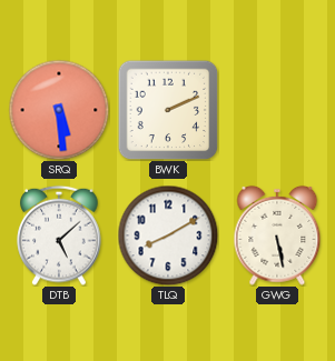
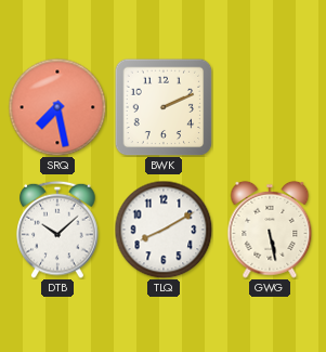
SRQ: 5:29 -> 7:28
DTB: 5:08 -> 10:08
